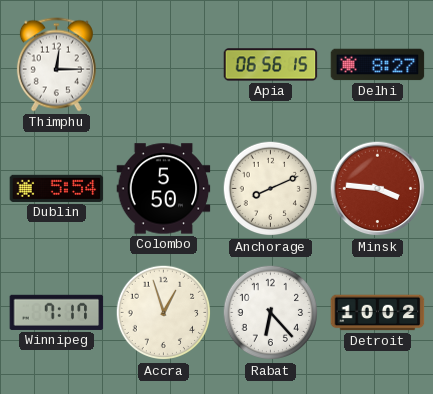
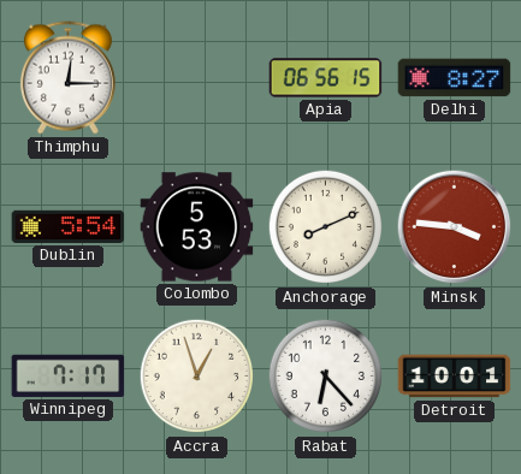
Colombo: 5:50 -> 5:53
Detroit: 10:02 -> 10:01
